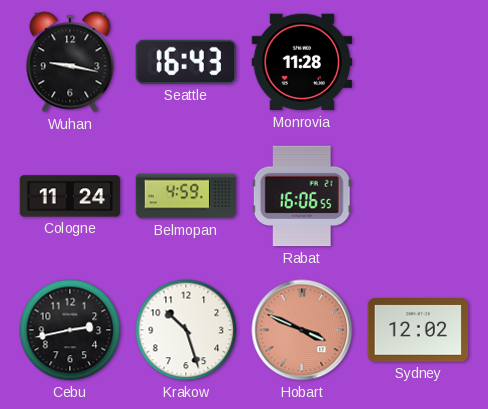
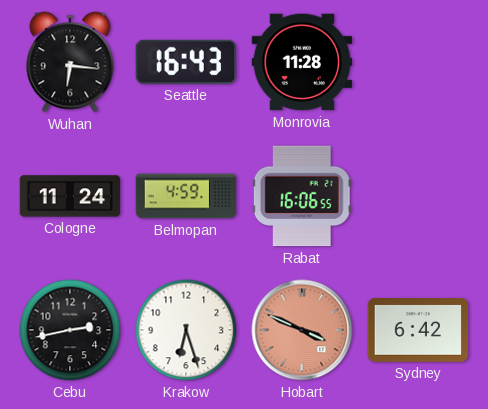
Wuhan: 9:17 -> 6:16
Krakow: 10:27 -> 6:27
Sydney: 12:02 -> 6:42
